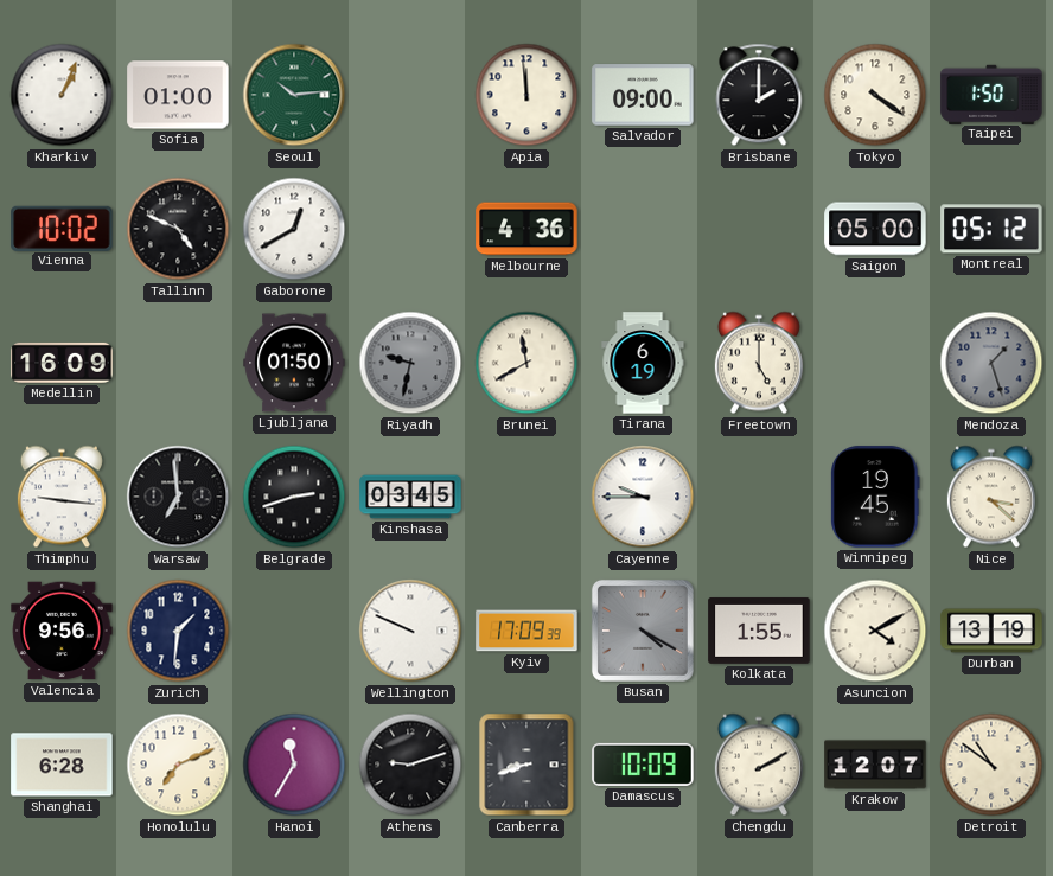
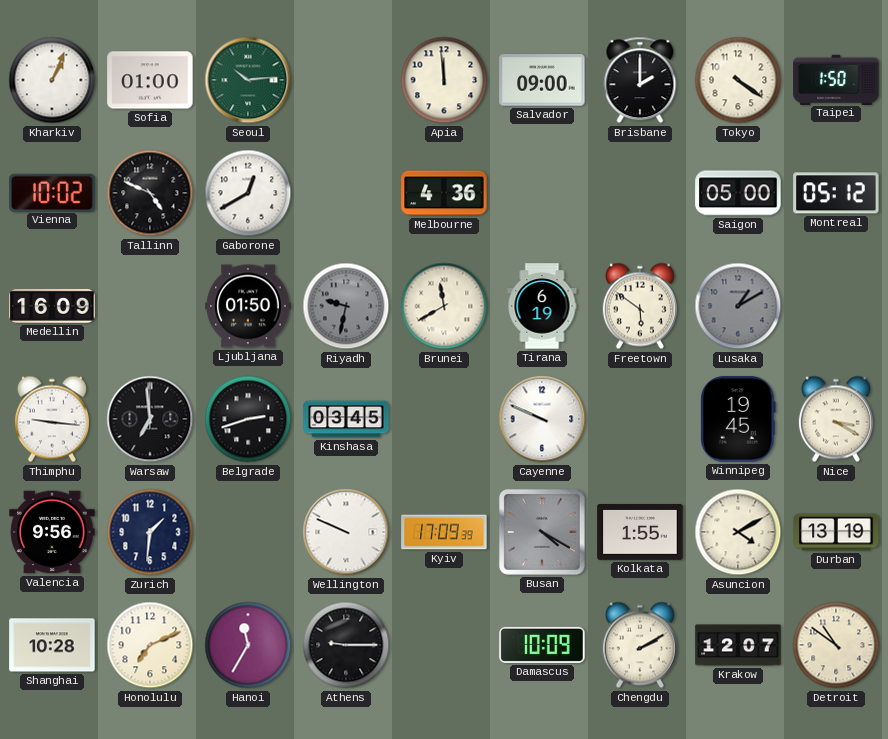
Freetown: 5:00 -> 5:51
Lusaka: none -> 1:10
Mendoza: 1:27 -> none
Cayenne: 9:45 -> 9:49
Nice: 3:22 -> 3:20
Shanghai: 6:28 -> 10:28
Athens: 9:12 -> 9:15
Canberra: 8:42 -> none
